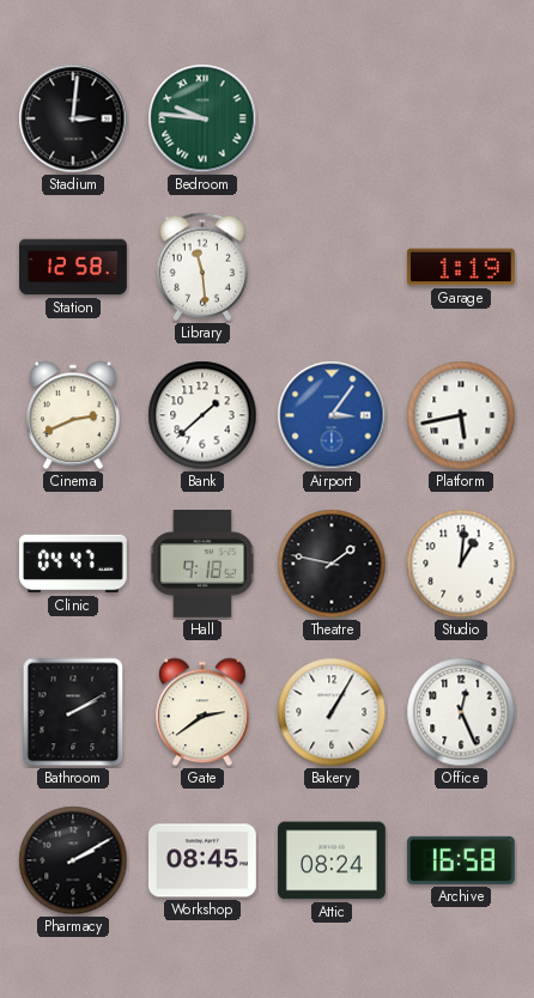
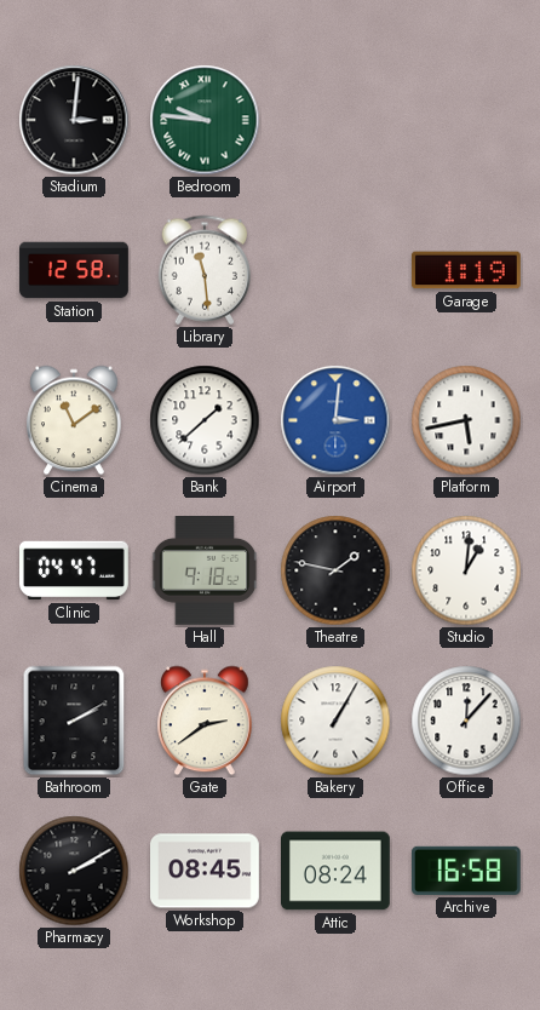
Cinema: 2:41 -> 11:09
Airport: 3:06 -> 3:01
Office: 12:26 -> 12:07
